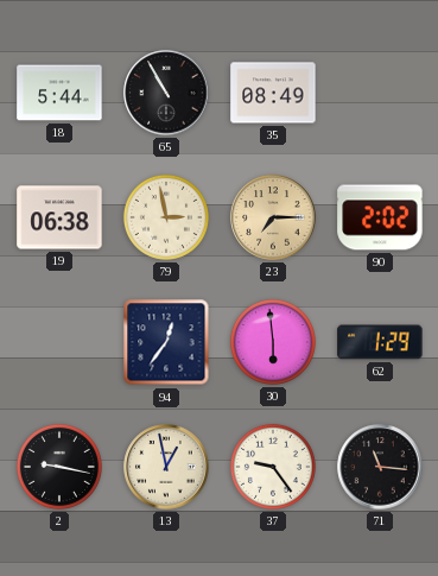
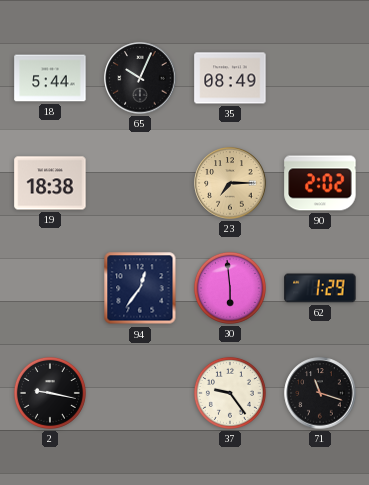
65: 10:55 -> 10:04
19: 06:38 -> 18:38
79: 2:58 -> none
13: 12:58 -> none
71: 11:16 -> 11:18
